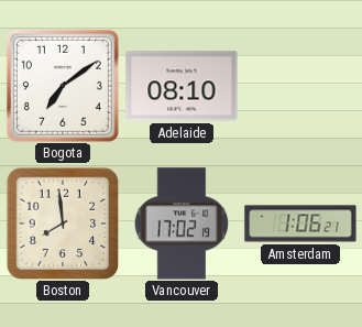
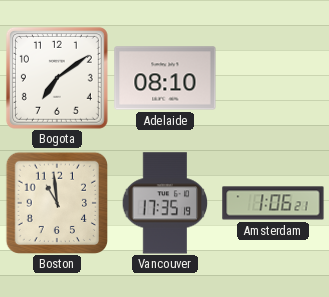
Boston: 7:59 -> 10:59
Vancouver: 17:02 -> 17:35
